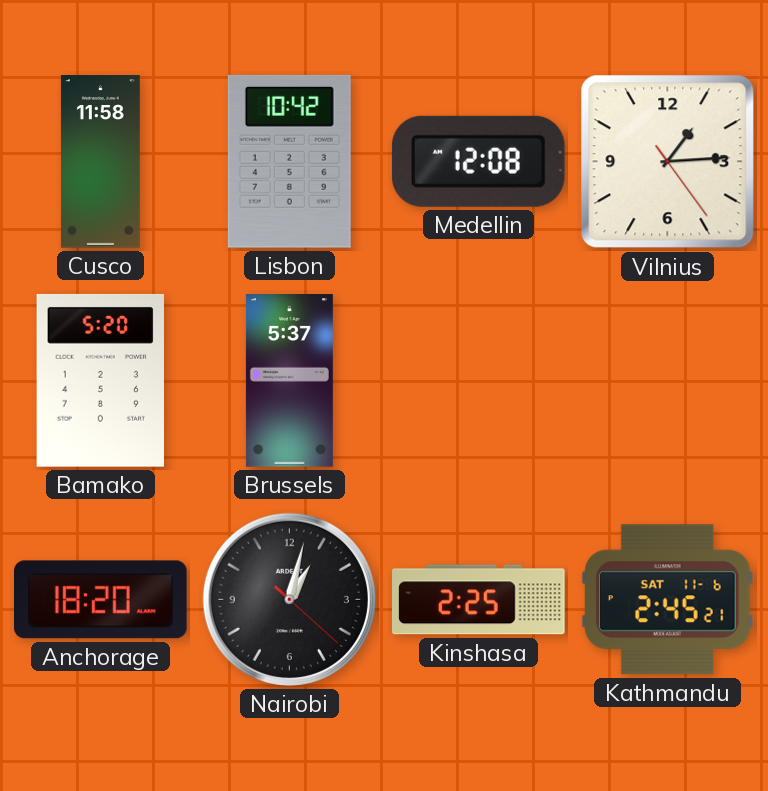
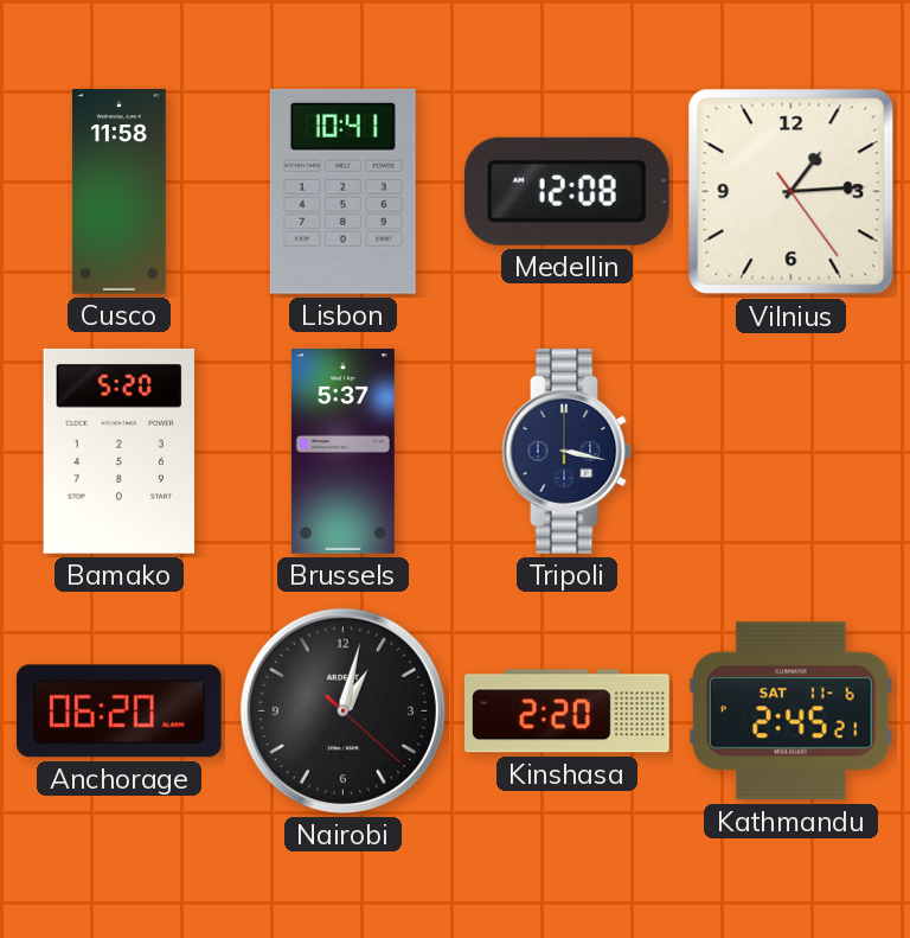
Lisbon: 10:42 -> 10:41
Tripoli: none -> 3:17
Anchorage: 18:20 -> 06:20
Kinshasa: 2:25 -> 2:20
